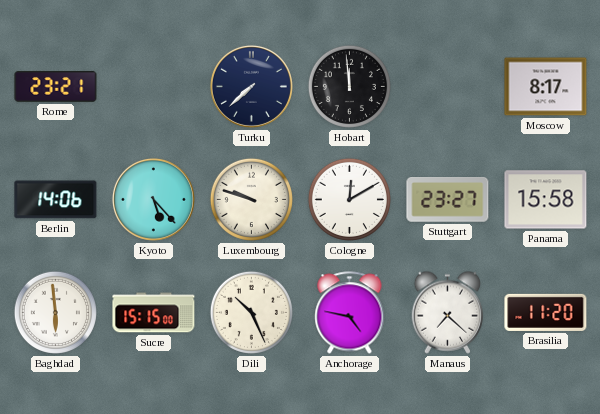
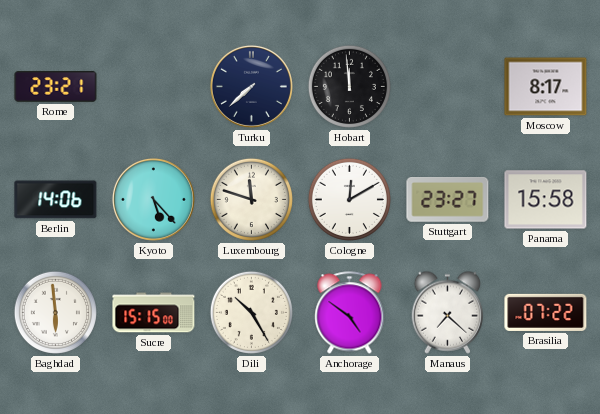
Luxembourg: 9:48 -> 11:48
Dili: 10:26 -> 10:25
Anchorage: 4:47 -> 4:51
Brasilia: 11:20 -> 07:22
